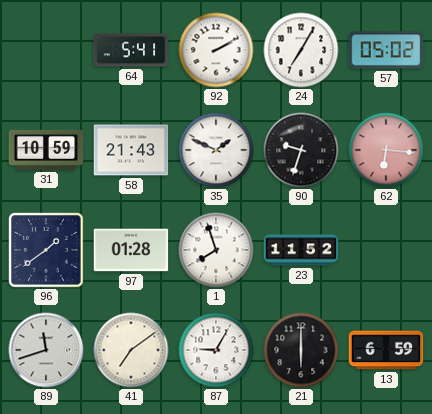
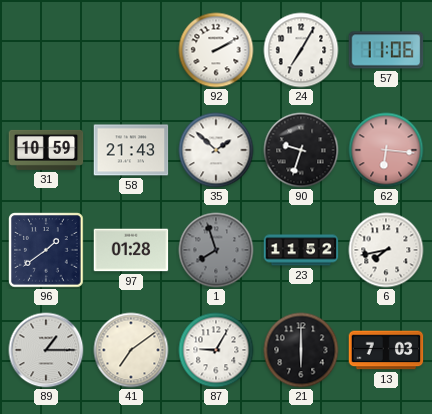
64: 5:41 -> none
57: 05:02 -> 11:06
35: 1:49 -> 1:52
1 dial: white -> grey
6: none -> 7:43
89: 11:42 -> 1:15
13: 6:59 -> 7:03
